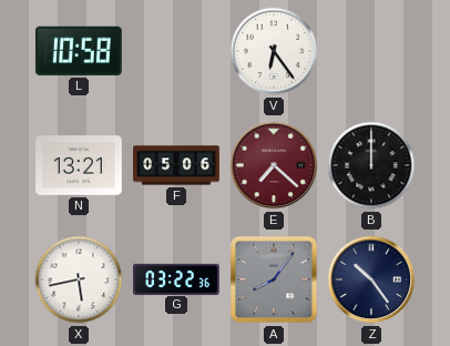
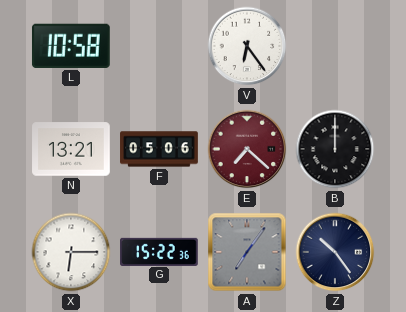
X: 5:43 -> 6:15
G: 03:22 -> 15:22
A: 8:06 -> 7:06
